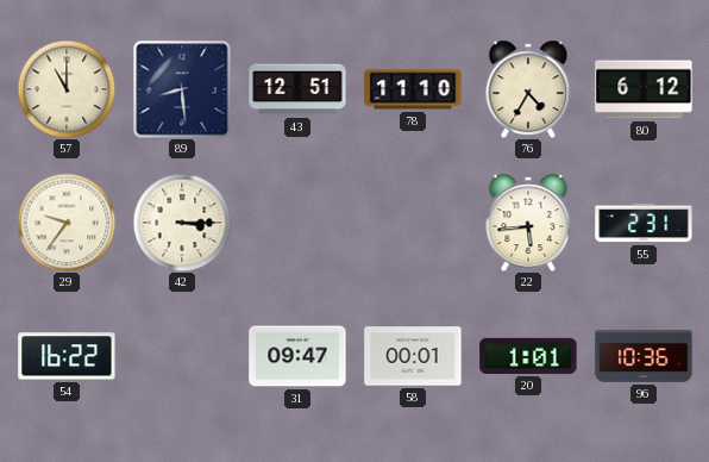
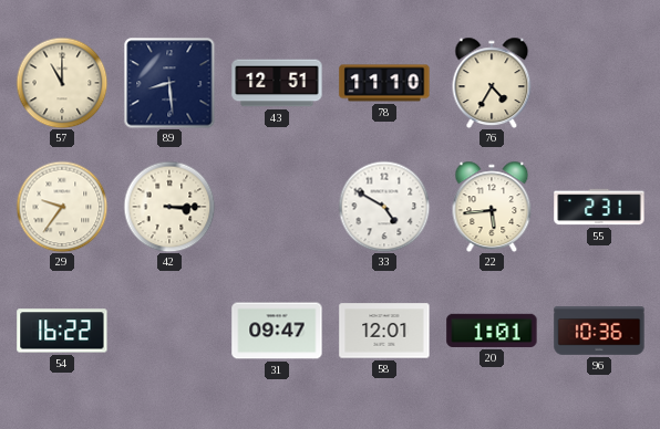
80: 6:12 -> none
33: none -> 4:50
58: 00:01 -> 12:01
